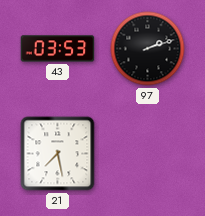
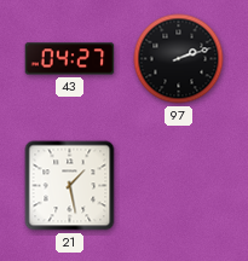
43: 03:53 -> 04:27
21: 7:28 -> 1:28
